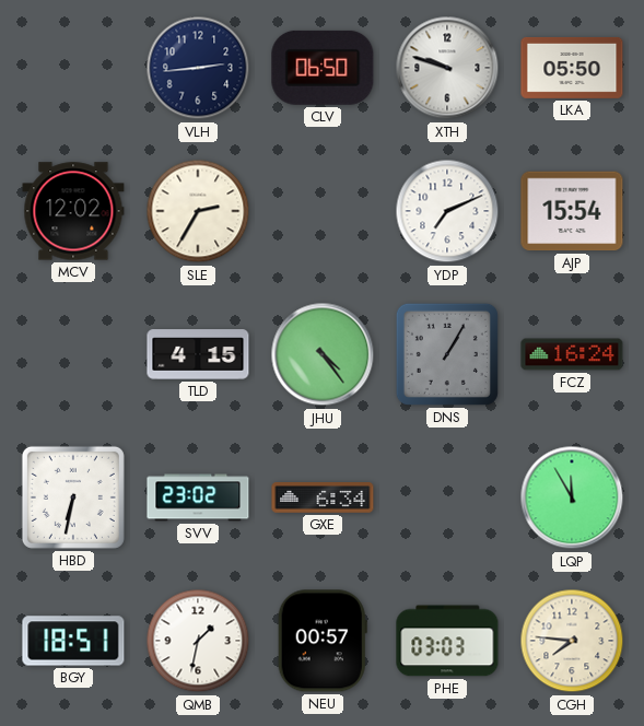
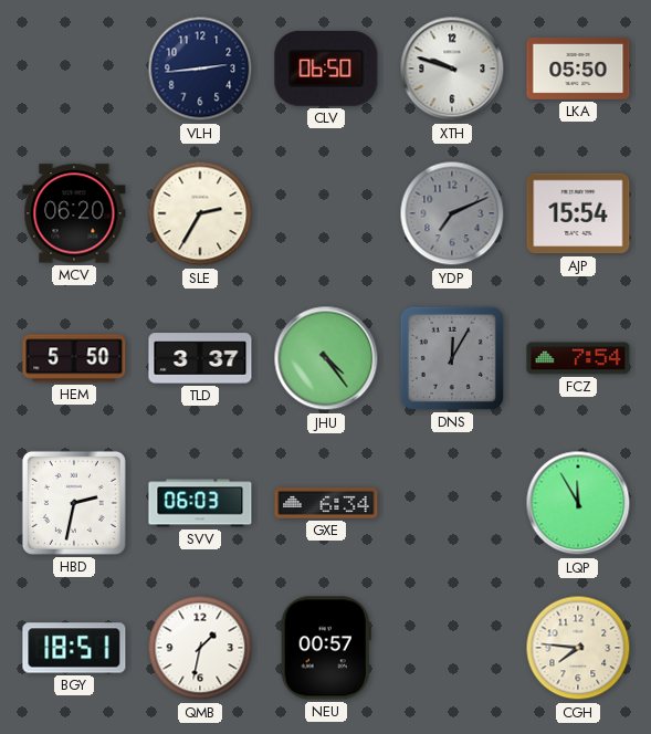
MCV: 12:02 -> 06:20
YDP dial: white -> grey
HEM: none -> 5:50
TLD: 4:15 -> 3:37
DNS: 1:05 -> 12:05
FCZ: 16:24 -> 7:54
HBD: 6:32 -> 2:32
SVV: 23:02 -> 06:03
PHE: 03:03 -> none
